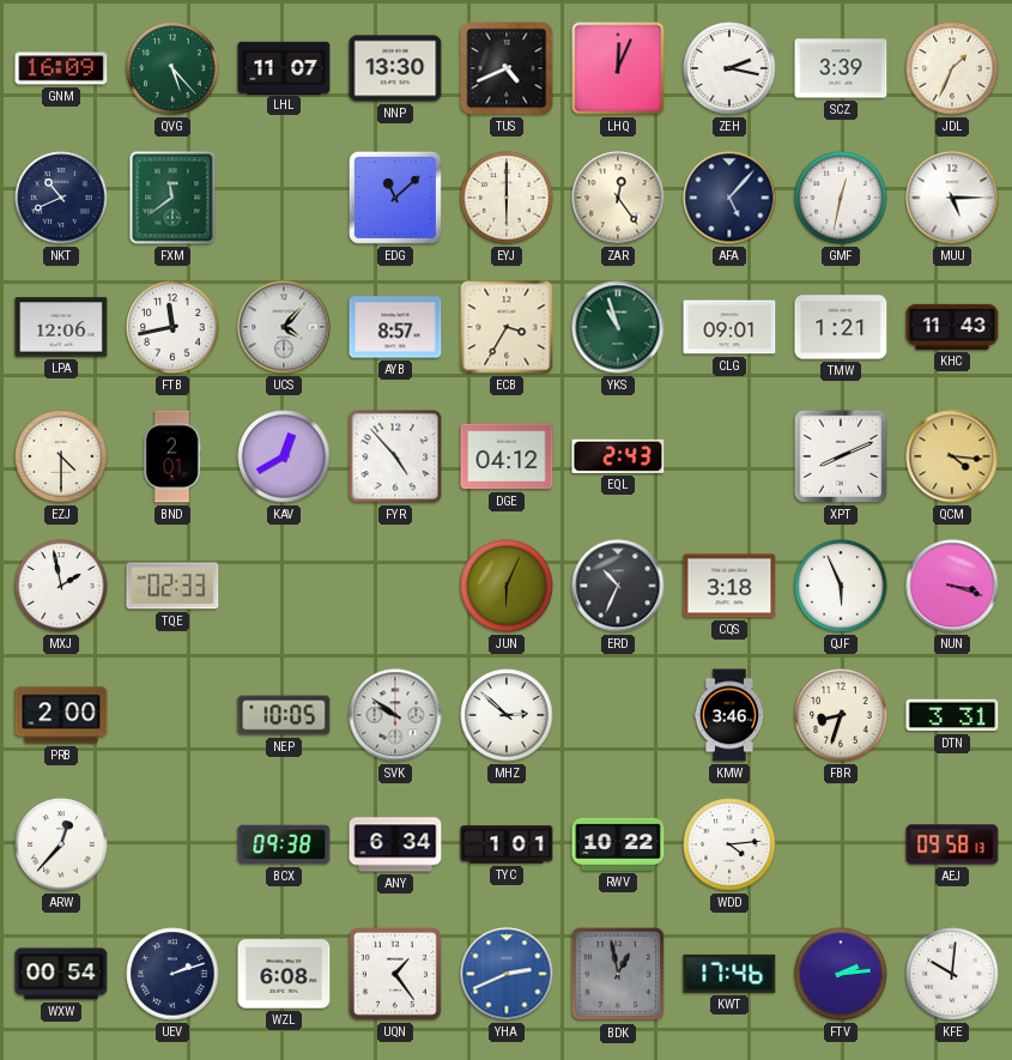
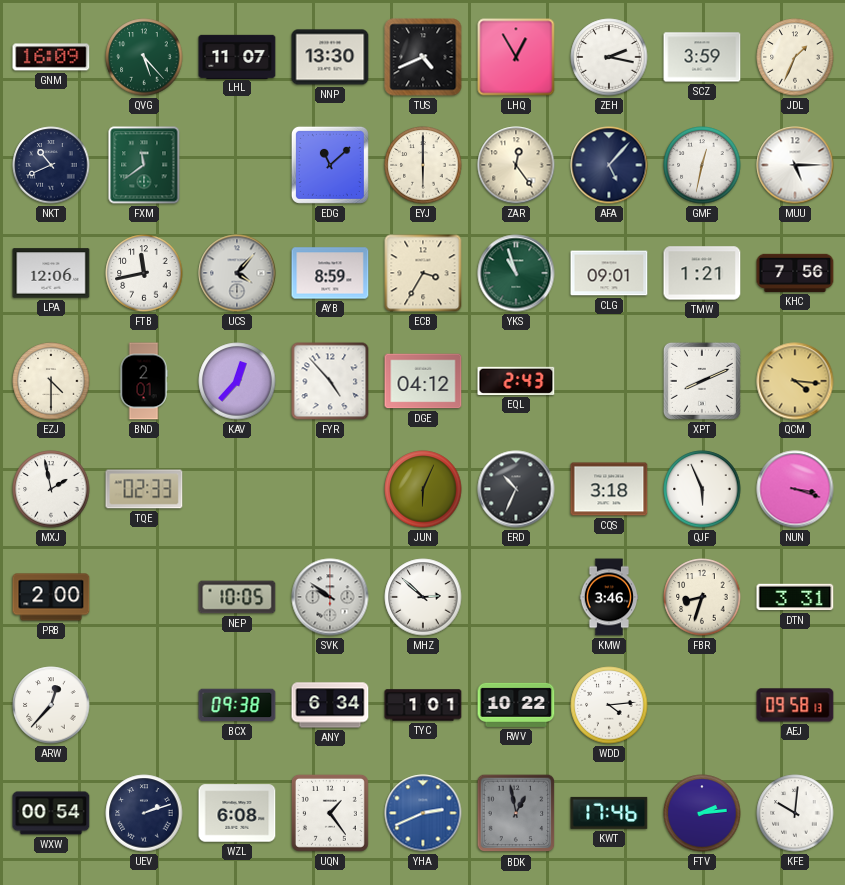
LHQ: 12:04 -> 12:55
SCZ: 3:39 -> 3:59
AYB: 8:57 -> 8:59
KHC: 11:43 -> 7:56
KAV: 12:40 -> 12:37
